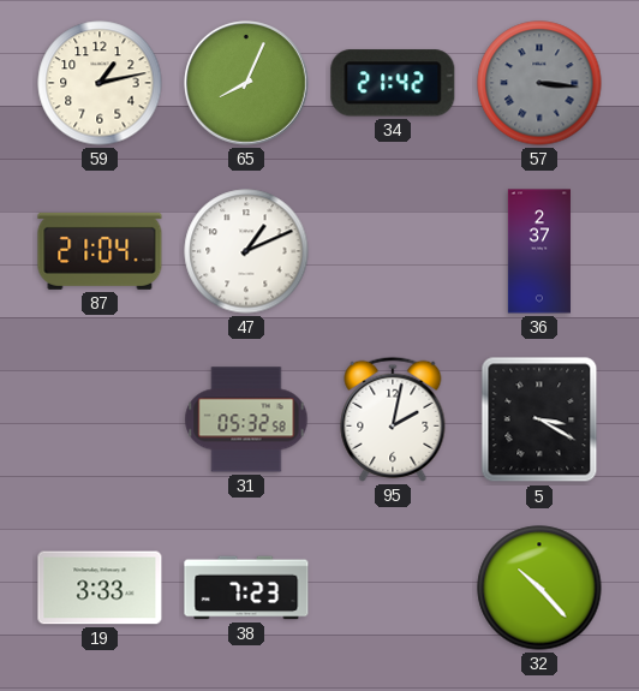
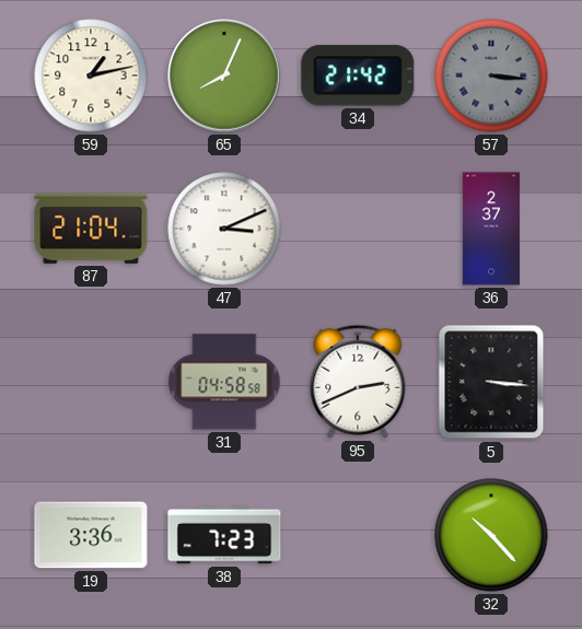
47: 1:11 -> 3:11
31: 05:32 -> 04:58
95: 2:02 -> 2:41
5: 3:20 -> 3:16
19: 3:33 -> 3:36
